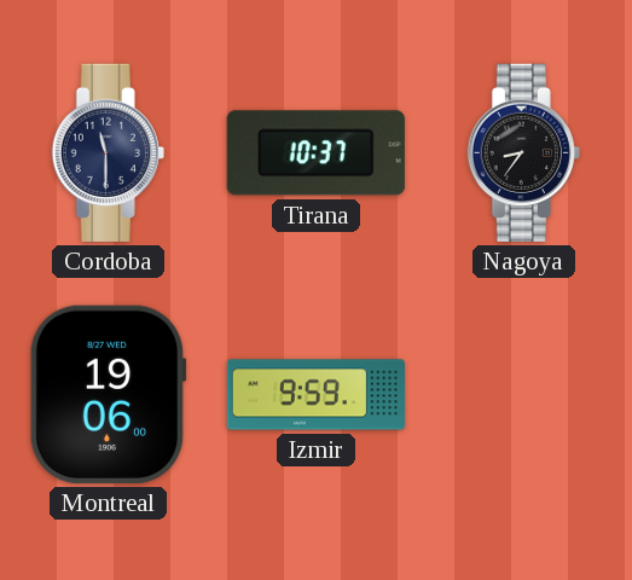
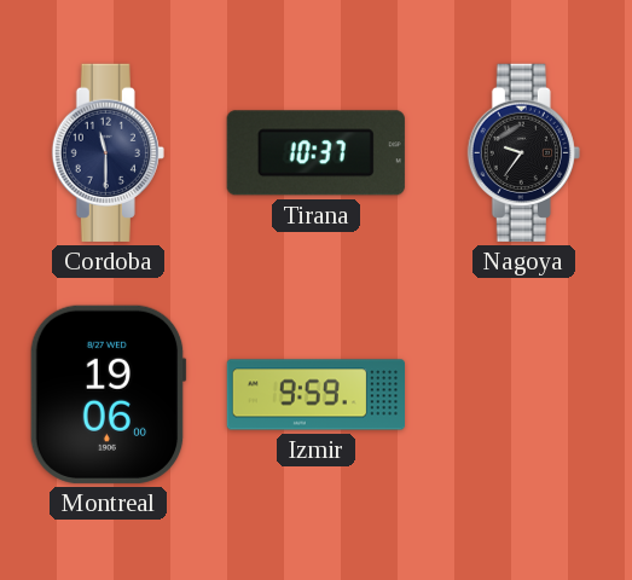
Nagoya: 8:36 -> 9:36
